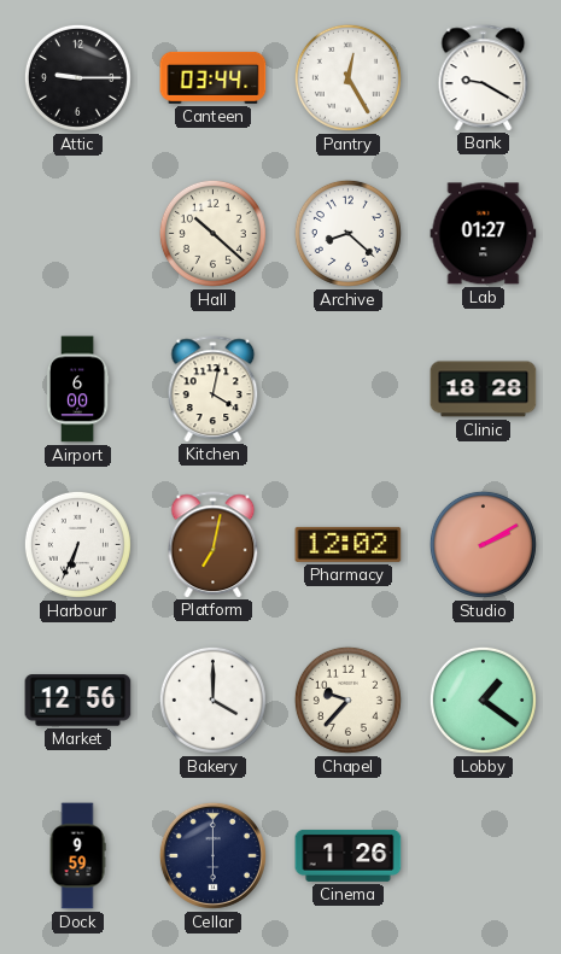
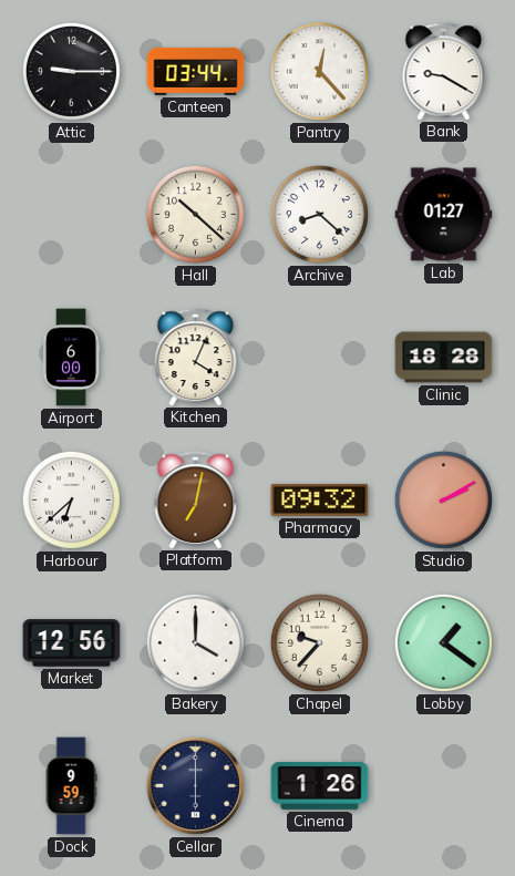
Pantry: 12:25 -> 12:23
Kitchen: 4:02 -> 4:04
Harbour: 6:34 -> 6:38
Pharmacy: 12:02 -> 09:32
